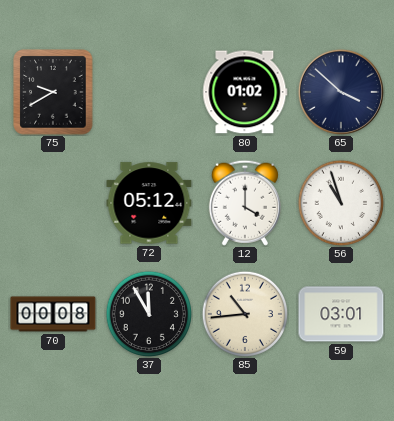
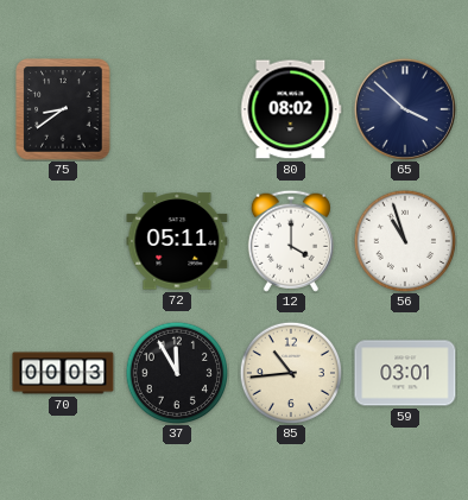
75: 9:40 -> 8:39
80: 01:02 -> 08:02
72: 05:12 -> 05:11
70: 00:08 -> 00:03
